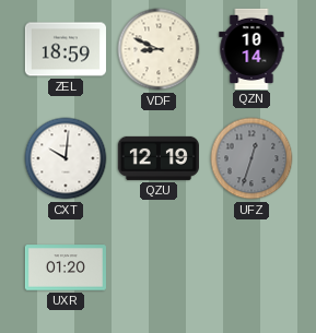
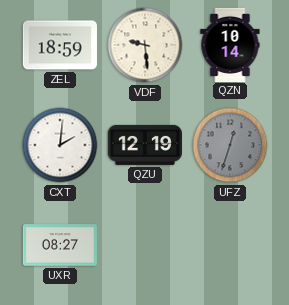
VDF: 8:49 -> 9:29
CXT: 10:01 -> 2:01
UXR: 01:20 -> 08:27
